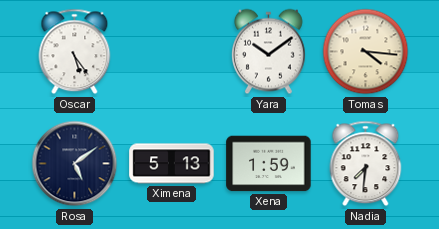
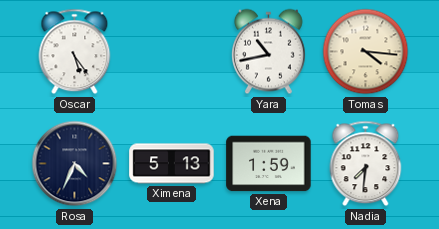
Yara: 10:09 -> 10:43
Rosa: 5:09 -> 4:34
